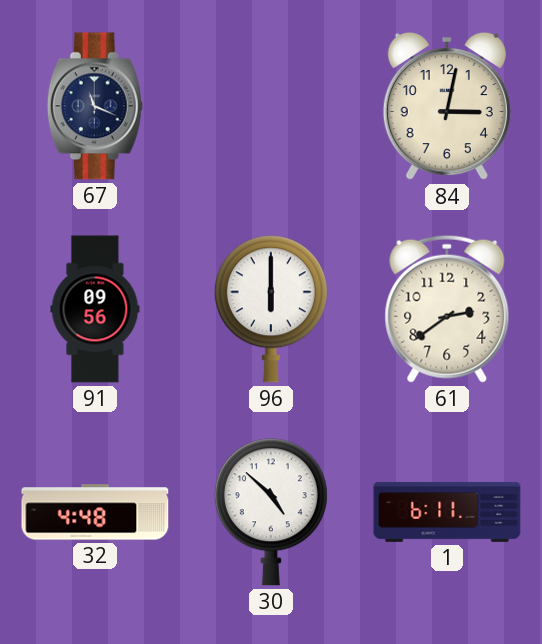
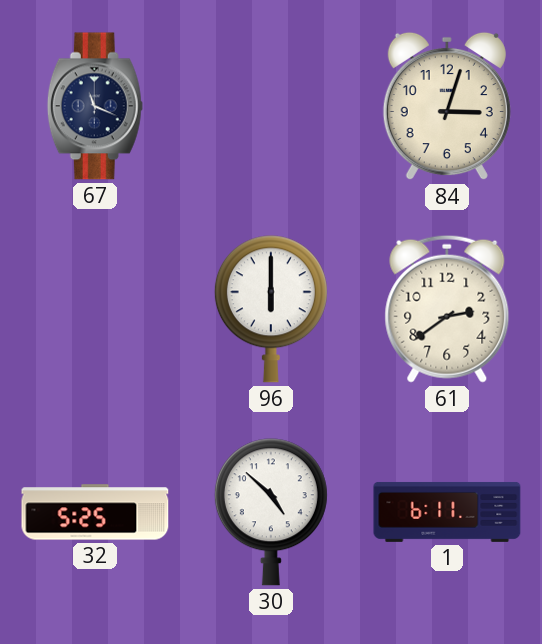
84: 3:02 -> 3:03
91: 09:56 -> none
32: 4:48 -> 5:25
